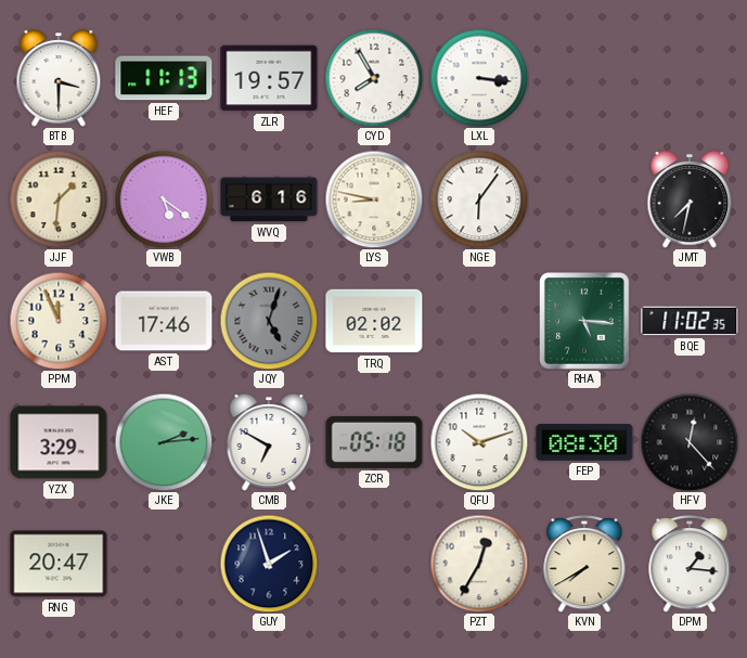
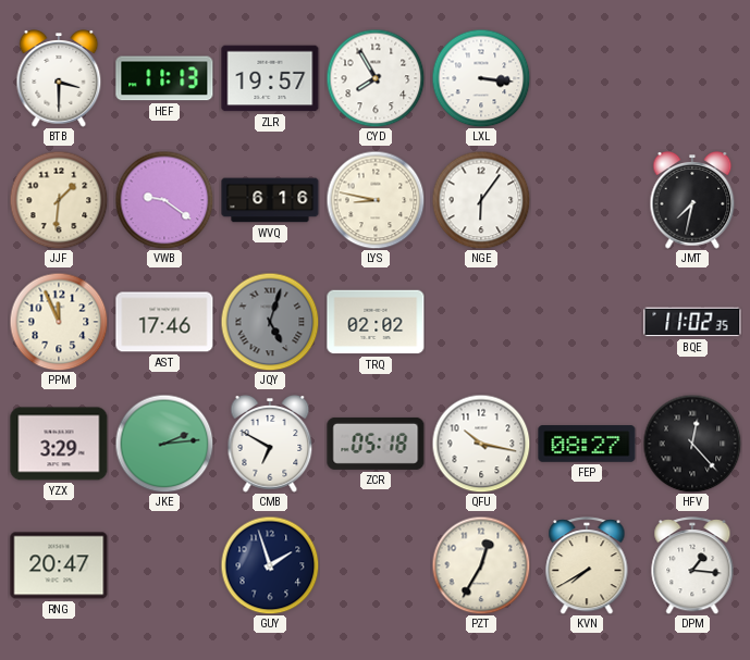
VWB: 5:21 -> 9:21
RHA: 5:16 -> none
QFU: 10:12 -> 10:17
FEP: 08:30 -> 08:27
